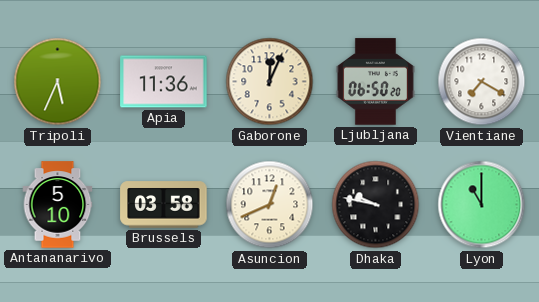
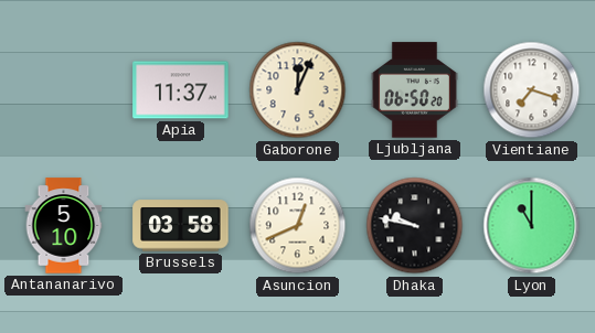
Tripoli: 5:34 -> none
Apia: 11:36 -> 11:37
Vientiane: 7:20 -> 7:18
